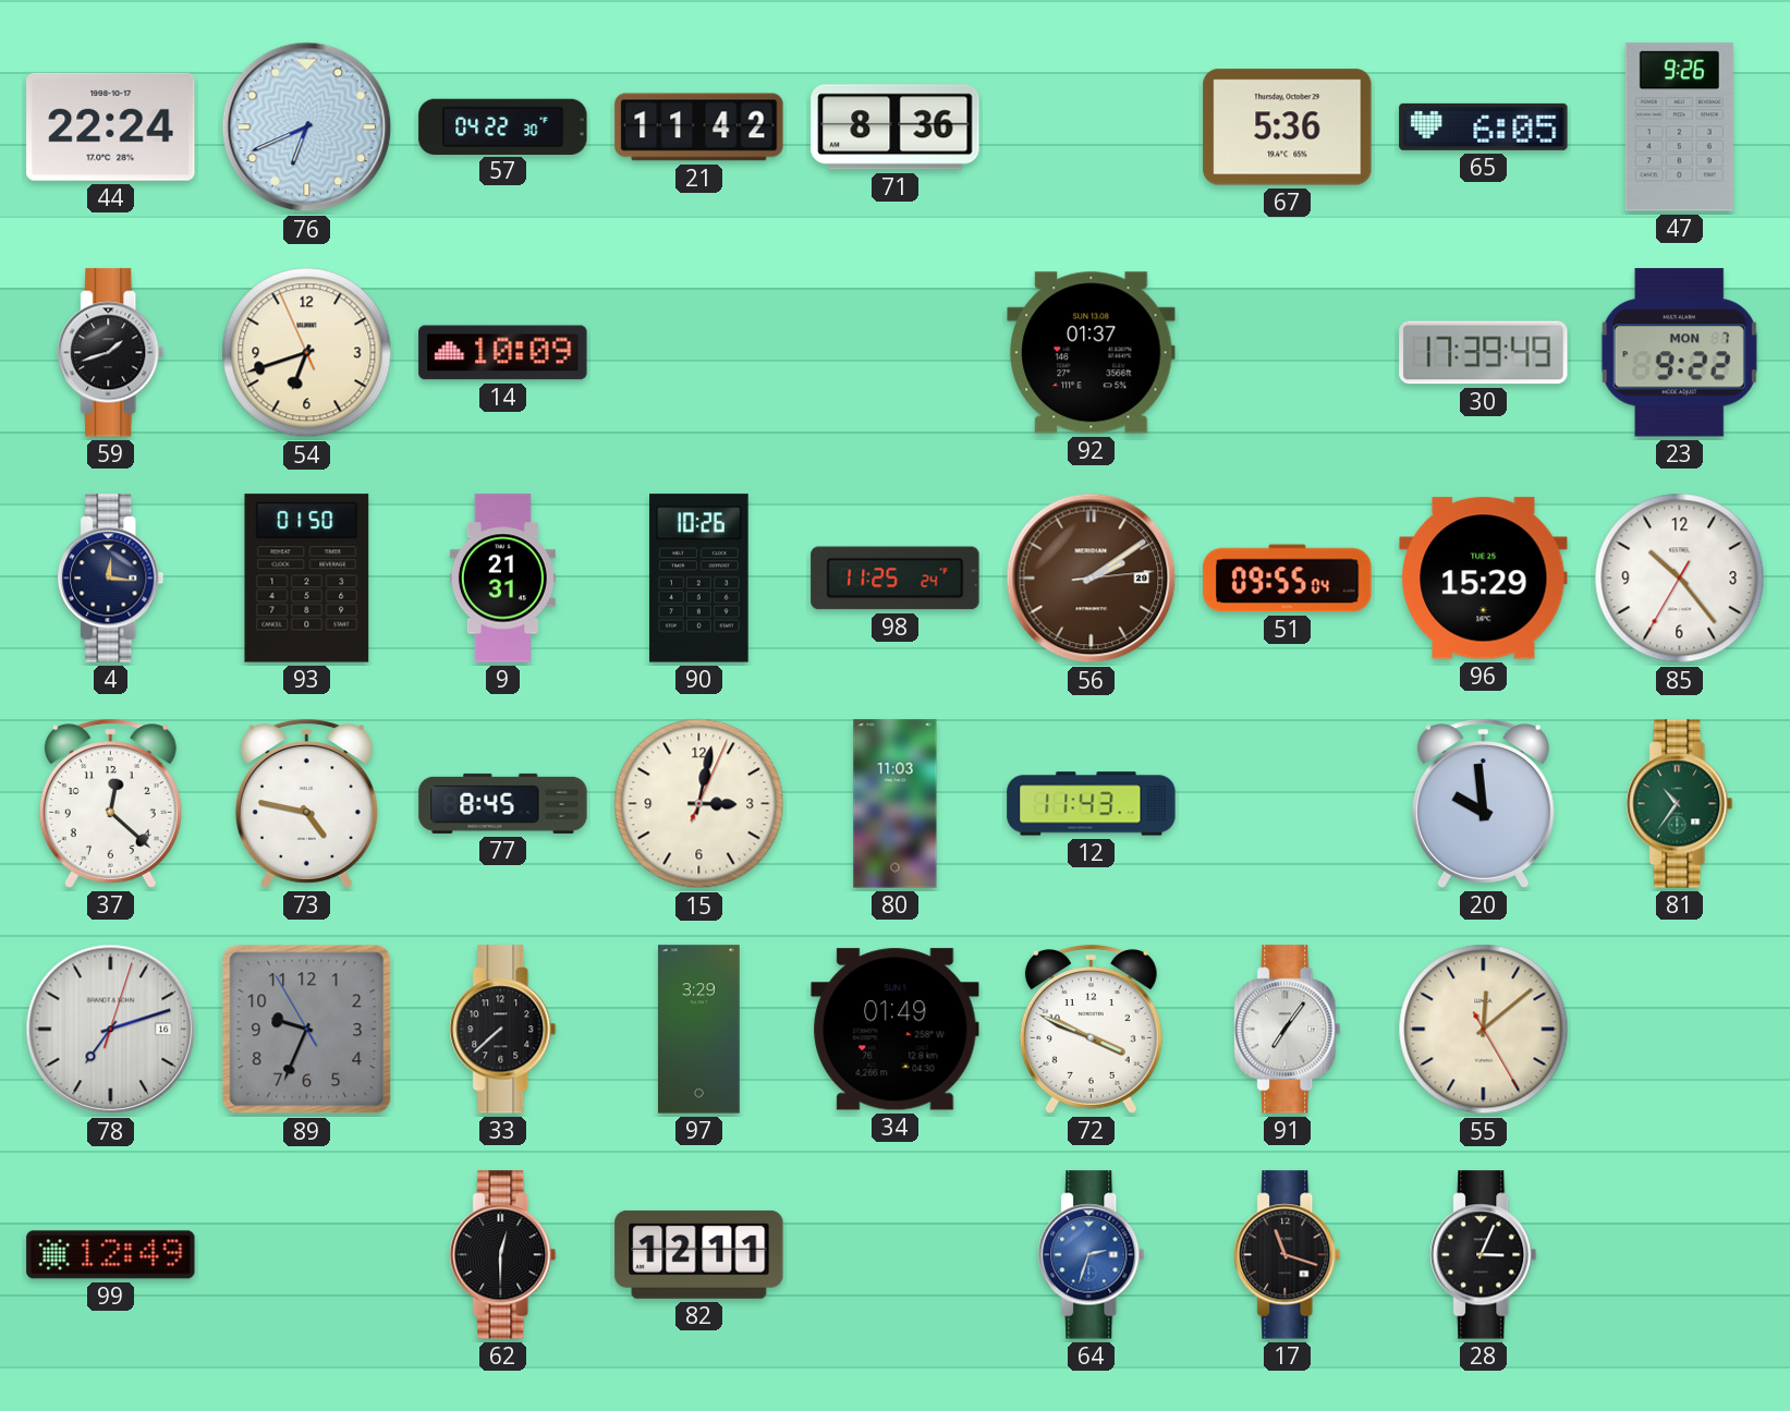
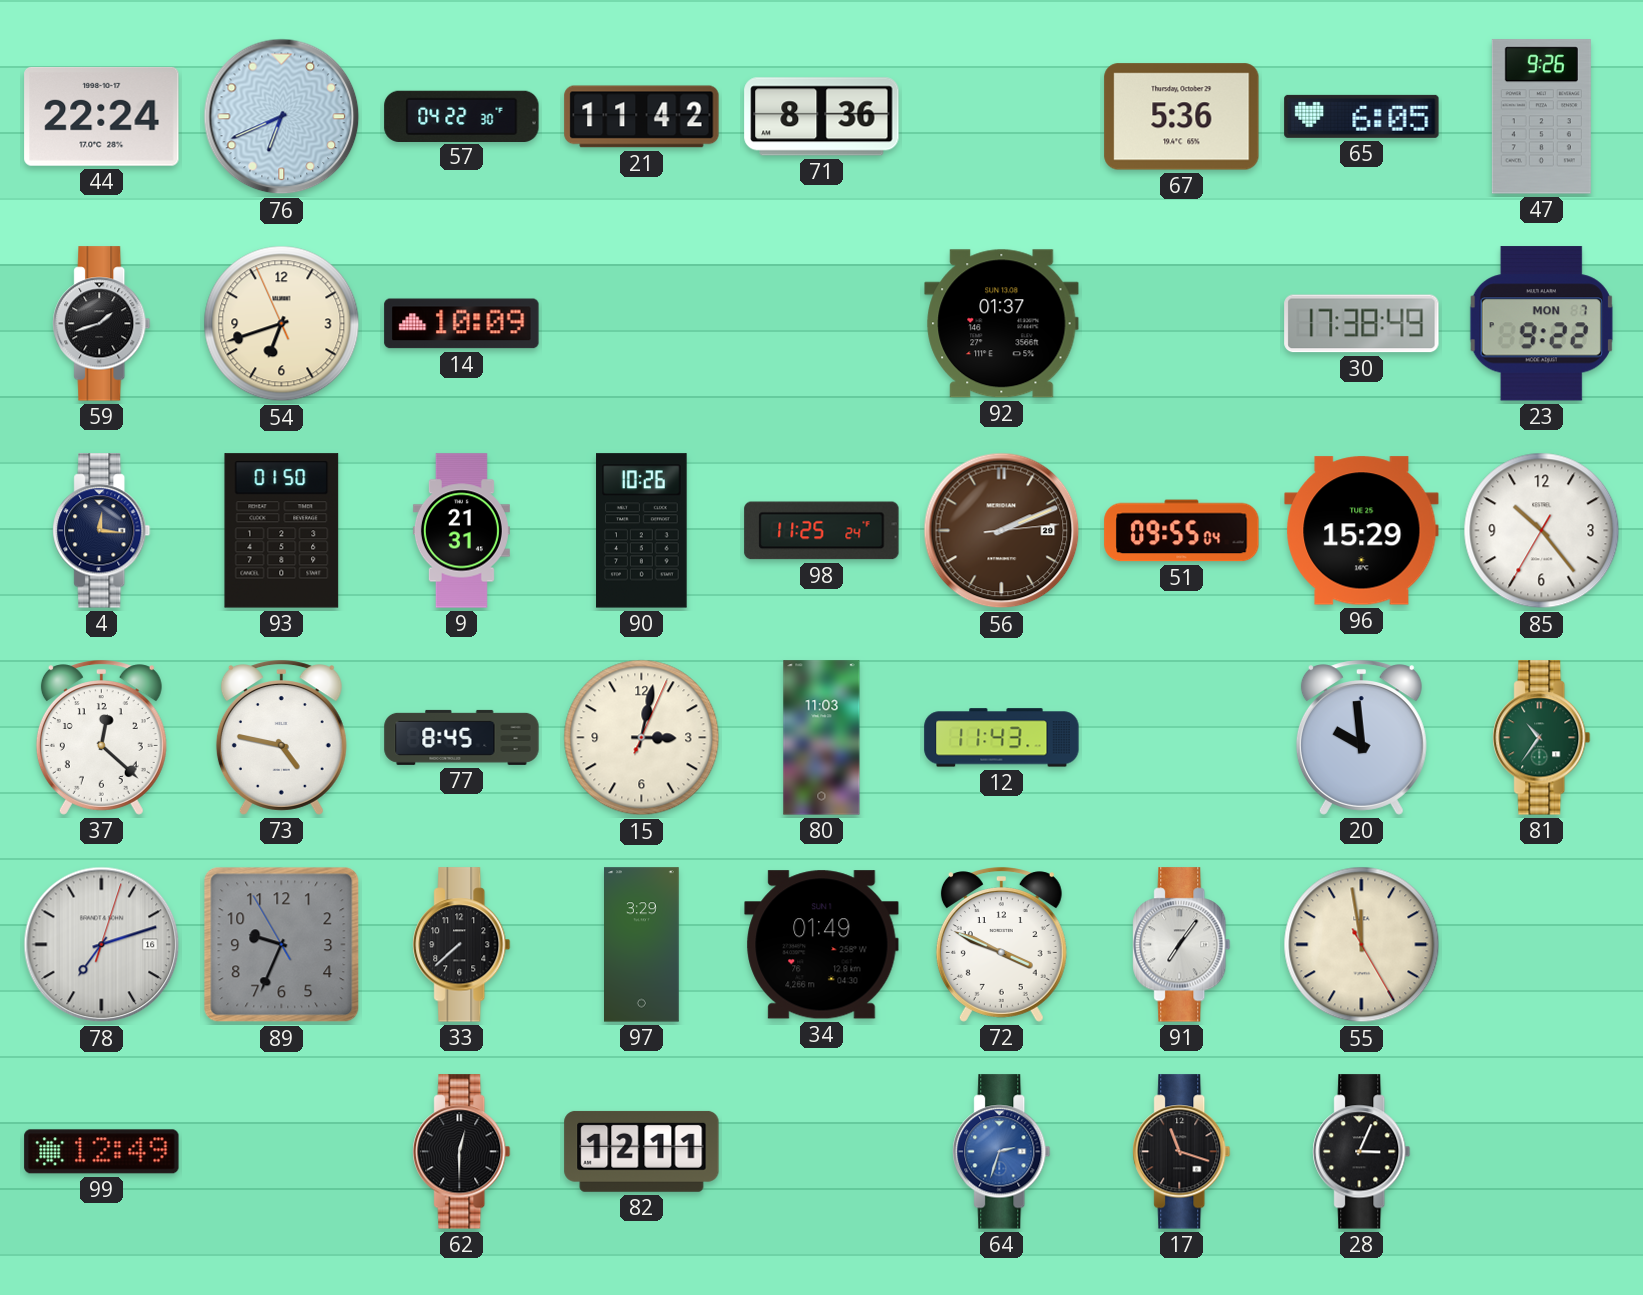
30: 17:39 -> 17:38
56: 2:09 -> 2:11
55: 12:08 -> 11:58
